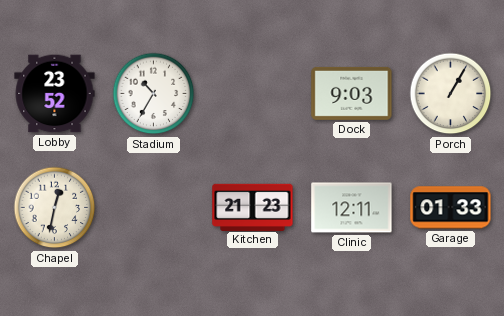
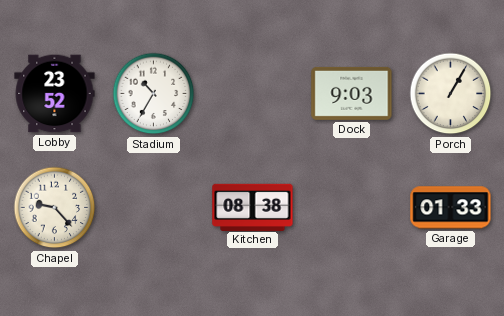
Chapel: 12:32 -> 9:23
Kitchen: 21:23 -> 08:38
Clinic: 12:11 -> none
